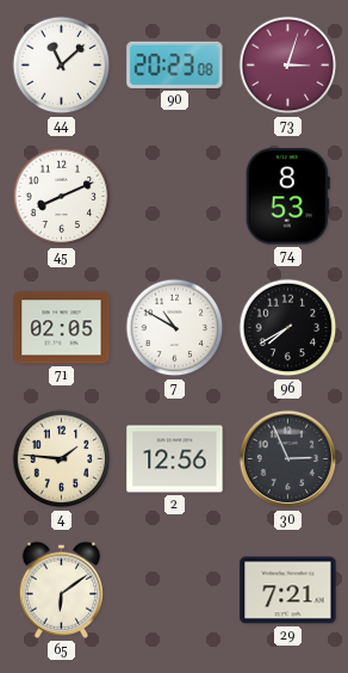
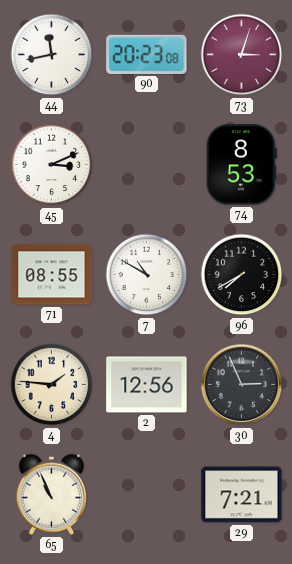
44: 11:08 -> 11:43
45: 8:11 -> 3:11
71: 02:05 -> 08:55
65: 6:09 -> 10:56
